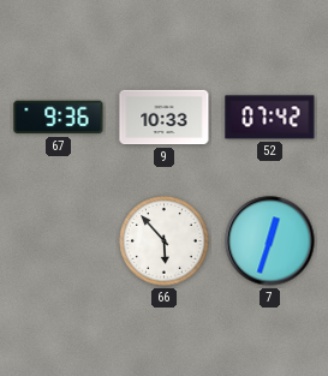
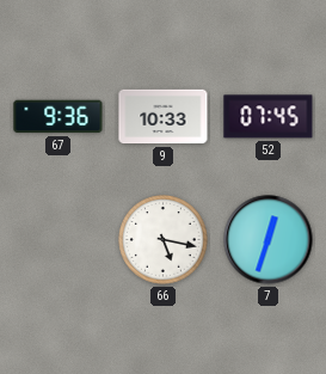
52: 07:42 -> 07:45
66: 5:53 -> 5:17
